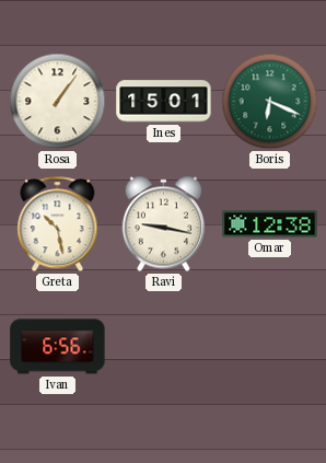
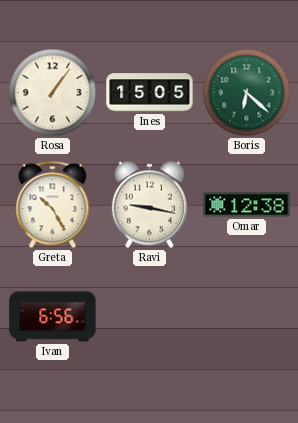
Ines: 15:01 -> 15:05
Boris: 6:19 -> 6:22
Greta: 10:28 -> 10:25
